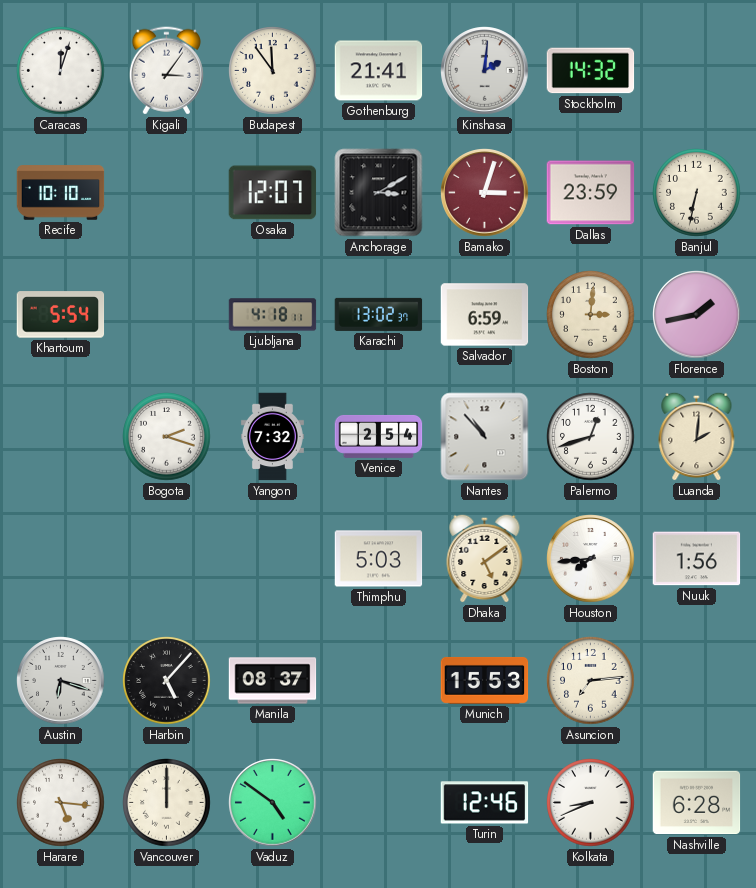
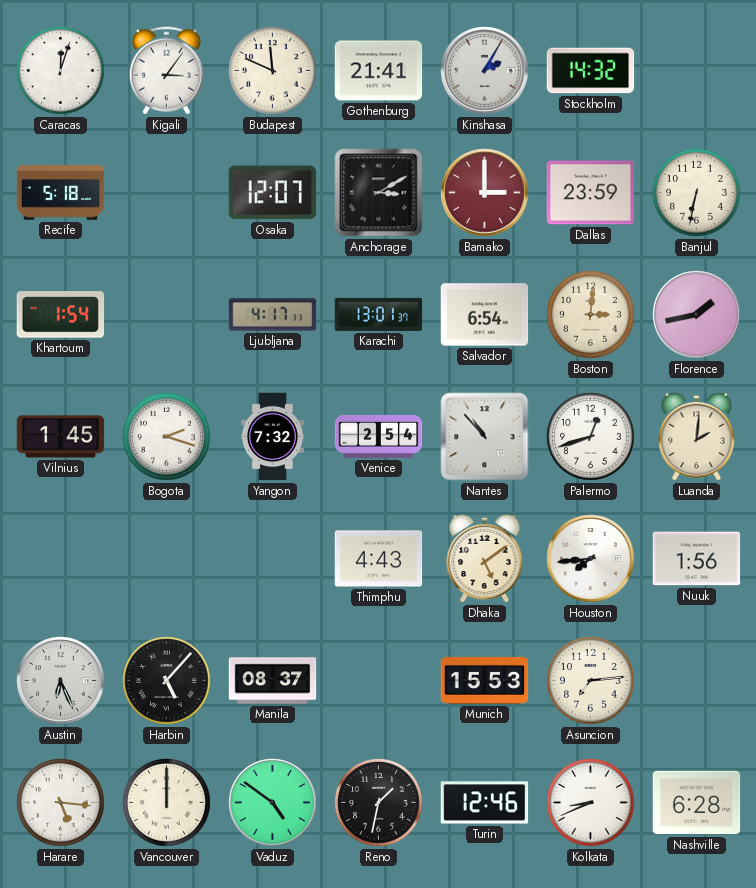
Budapest: 11:54 -> 11:49
Kinshasa: 2:01 -> 2:05
Recife: 10:10 -> 5:18
Bamako: 3:03 -> 3:00
Khartoum: 5:54 -> 1:54
Ljubljana: 4:18 -> 4:17
Karachi: 13:02 -> 13:01
Salvador: 6:59 -> 6:54
Vilnius: none -> 1:45
Thimphu: 5:03 -> 4:43
Austin: 6:18 -> 6:26
Reno: none -> 1:32
